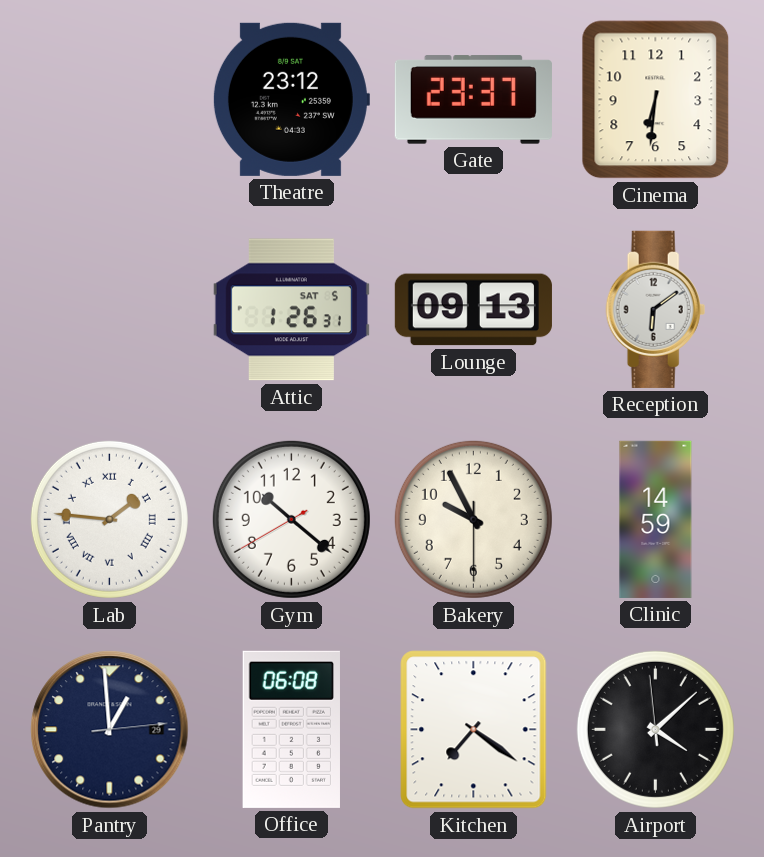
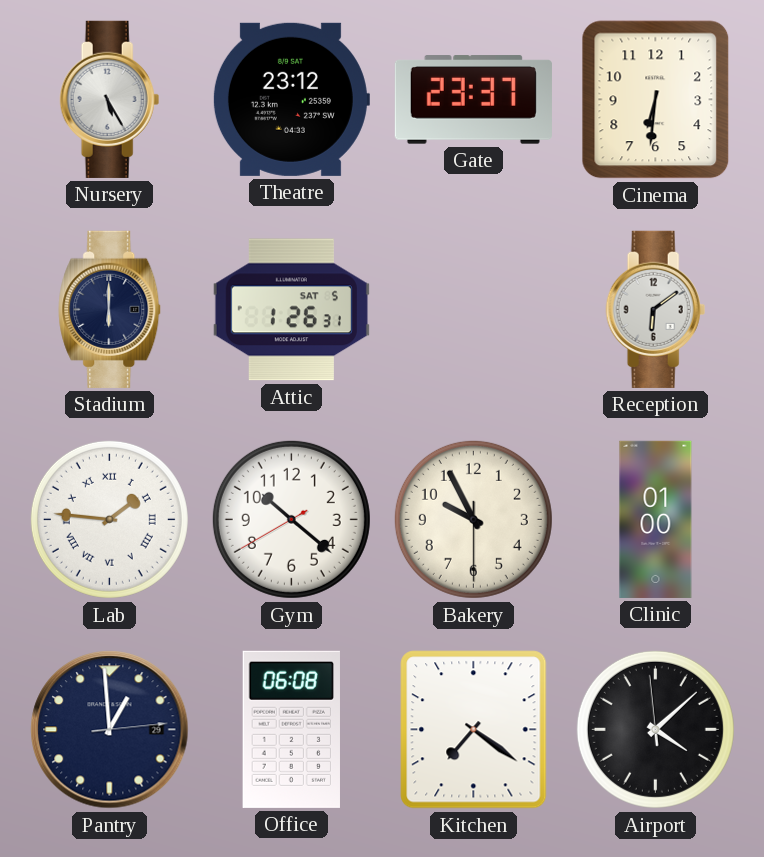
Nursery: none -> 5:25
Stadium: none -> 6:00
Lounge: 09:13 -> none
Clinic: 14:59 -> 01:00
